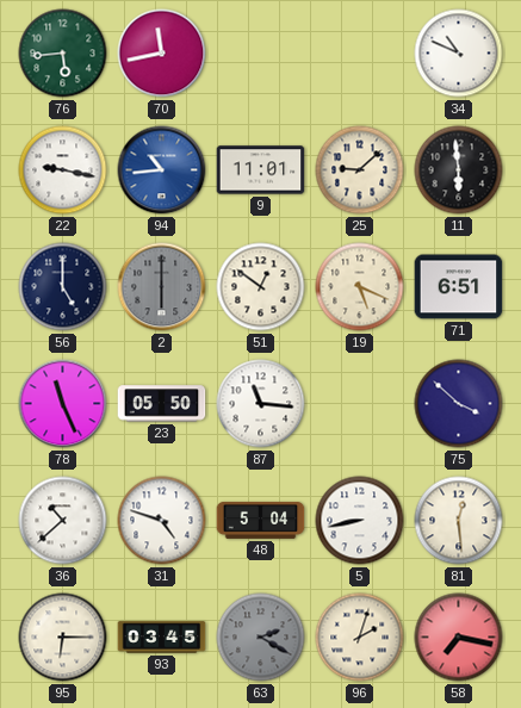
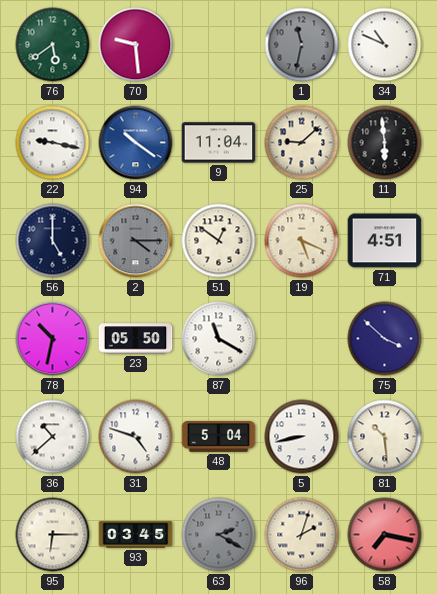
76: 5:44 -> 5:39
70: 11:43 -> 9:29
1: none -> 11:32
94: 10:44 -> 10:21
9: 11:01 -> 11:04
2: 6:00 -> 4:15
71: 6:51 -> 4:51
78: 11:26 -> 10:32
87: 11:16 -> 11:20
81: 12:29 -> 10:29
